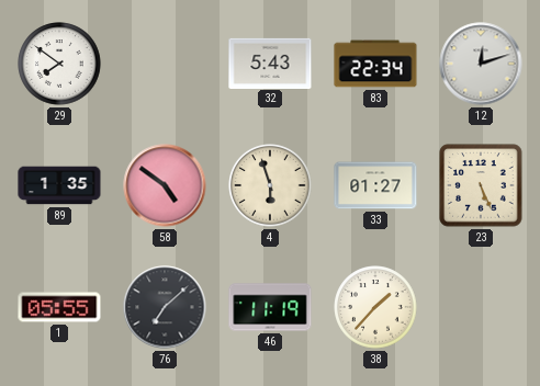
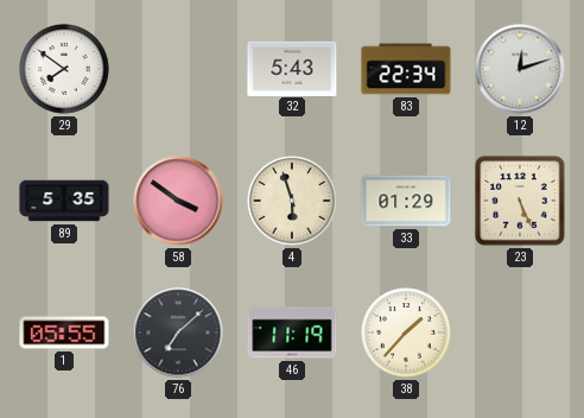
89: 1:35 -> 5:35
58: 4:51 -> 3:51
33: 01:27 -> 01:29
